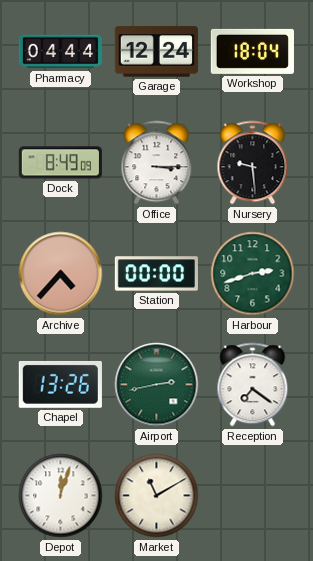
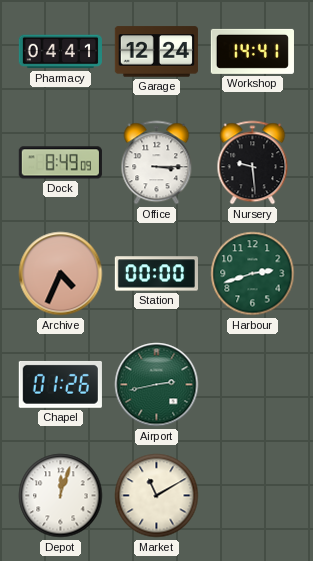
Pharmacy: 04:44 -> 04:41
Workshop: 18:04 -> 14:41
Archive: 4:37 -> 4:34
Chapel: 13:26 -> 01:26
Reception: 7:21 -> none
